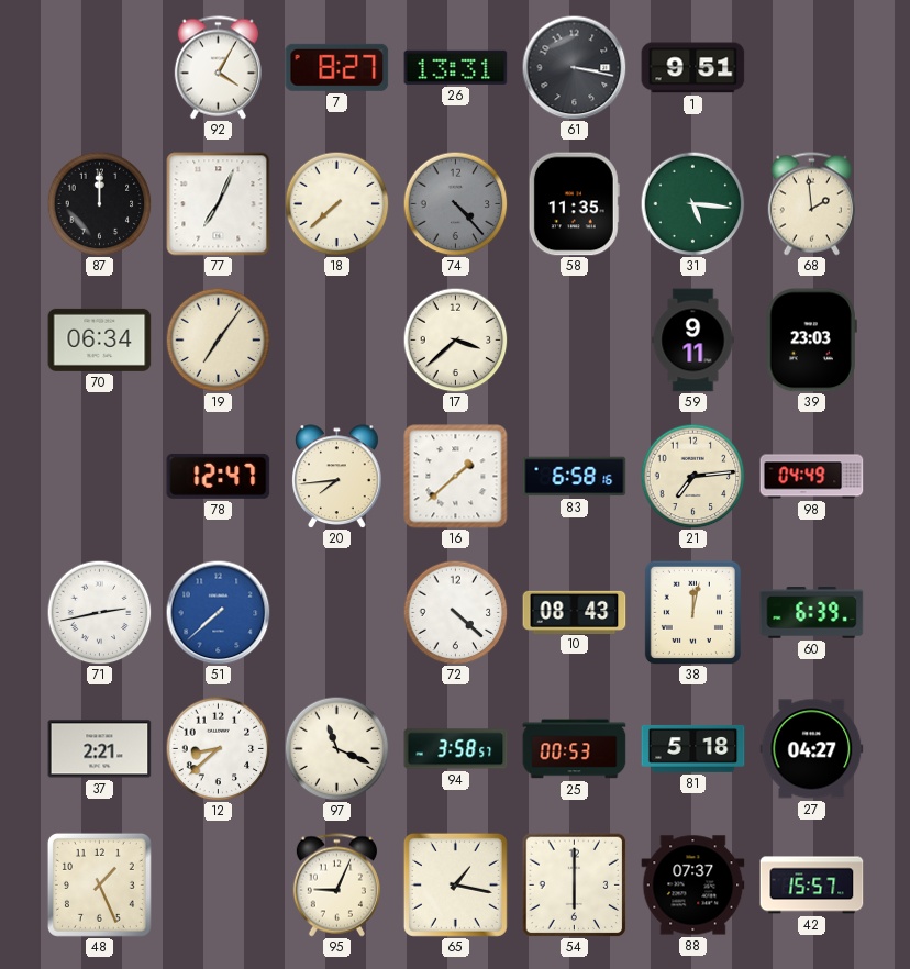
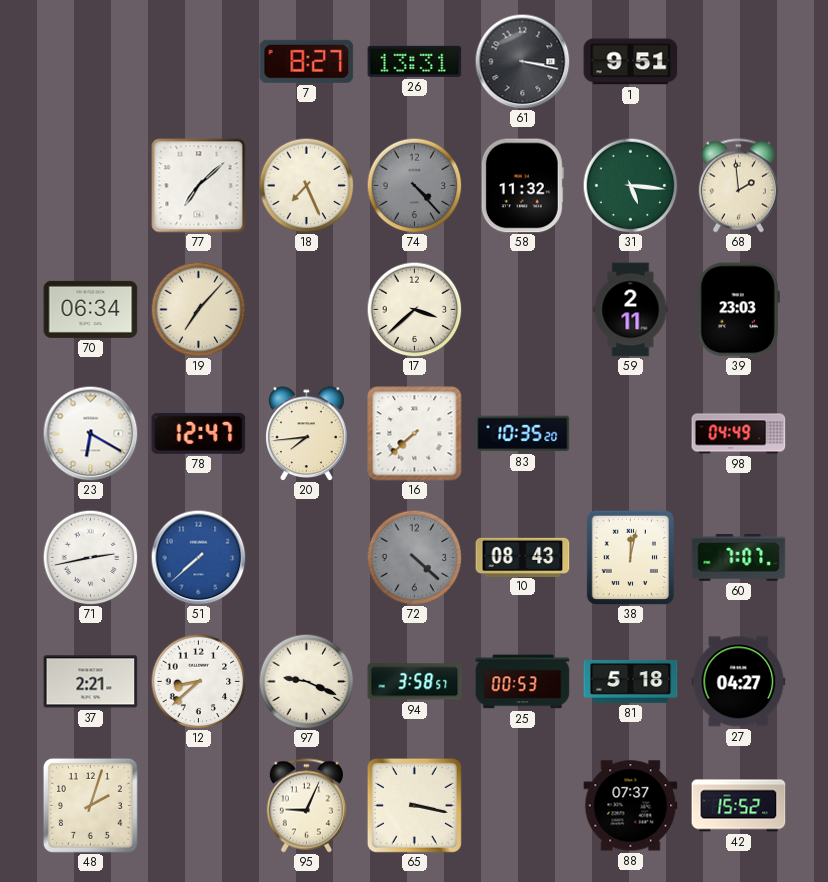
92: 4:05 -> none
87: 12:00 -> none
77: 7:04 -> 7:08
18: 7:38 -> 7:26
58: 11:35 -> 11:32
19: 7:06 -> 7:07
59: 9:11 -> 2:11
23: none -> 6:20
16: 1:38 -> 7:38
83: 6:58 -> 10:35
21: 7:14 -> none
72 dial: white -> grey
60: 6:39 -> 7:07
97: 11:19 -> 9:19
48: 1:26 -> 2:03
65: 1:17 -> 3:17
54: 6:00 -> none
42: 15:57 -> 15:52
